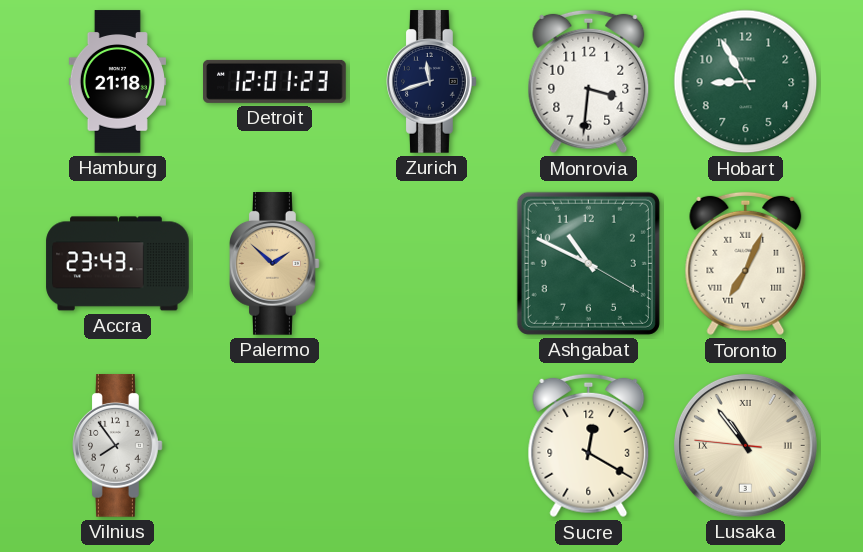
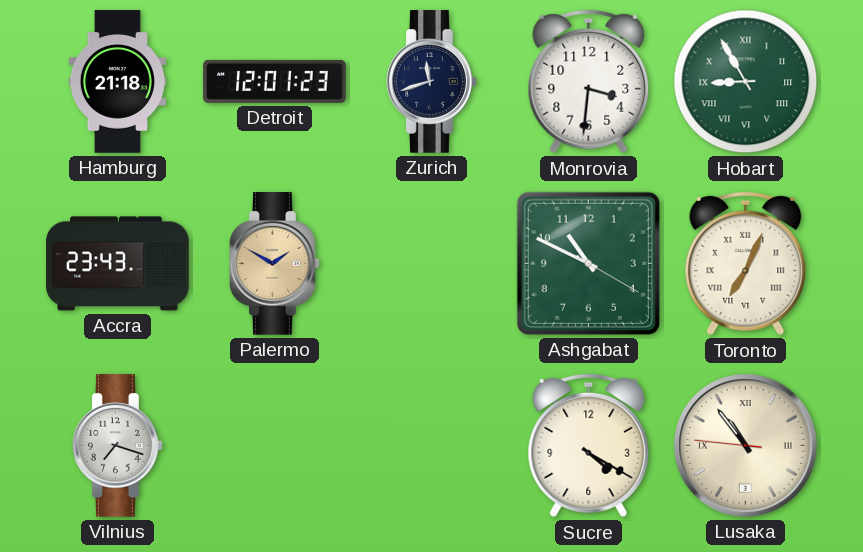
Hobart numerals: Arabic -> Roman
Palermo: 1:52 -> 1:50
Vilnius: 7:54 -> 7:18
Sucre: 12:20 -> 4:20
